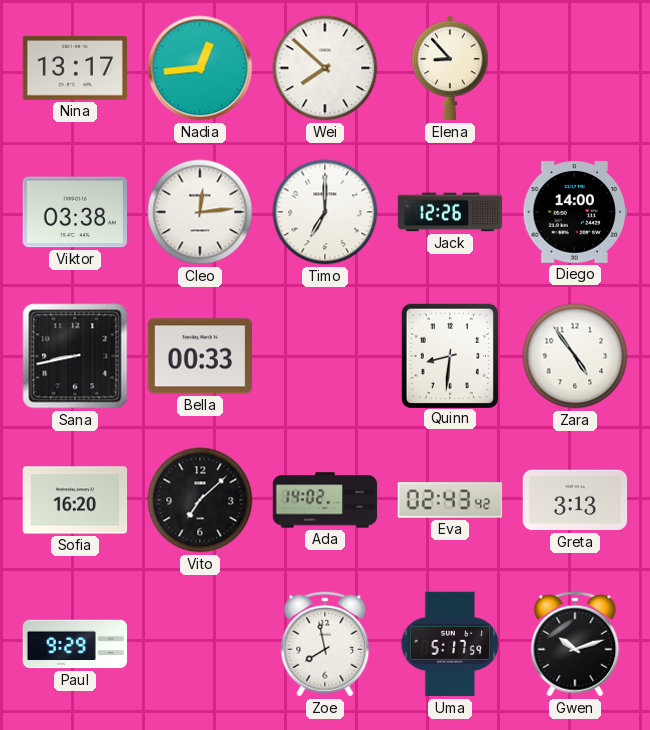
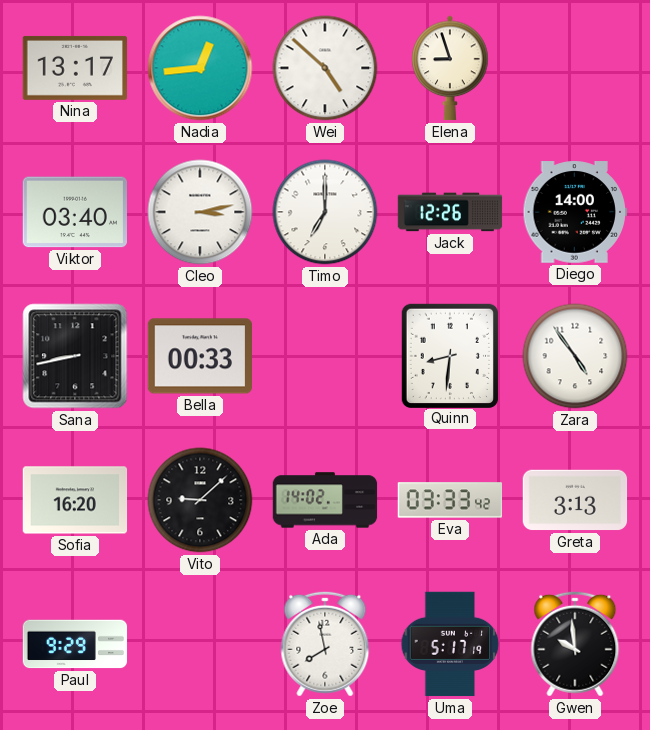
Wei: 7:52 -> 4:52
Elena: 8:53 -> 8:57
Viktor: 03:38 -> 03:40
Cleo: 12:14 -> 3:13
Vito: 7:08 -> 9:08
Eva: 02:43 -> 03:33
Uma: 5:17:59 -> 5:17:19
Gwen: 10:12 -> 9:59
